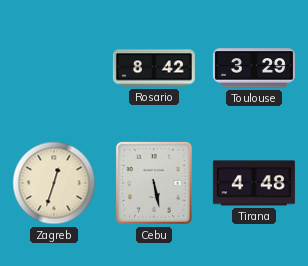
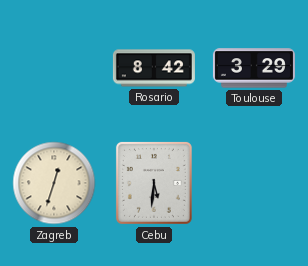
Cebu: 5:28 -> 5:31
Tirana: 4:48 -> none
